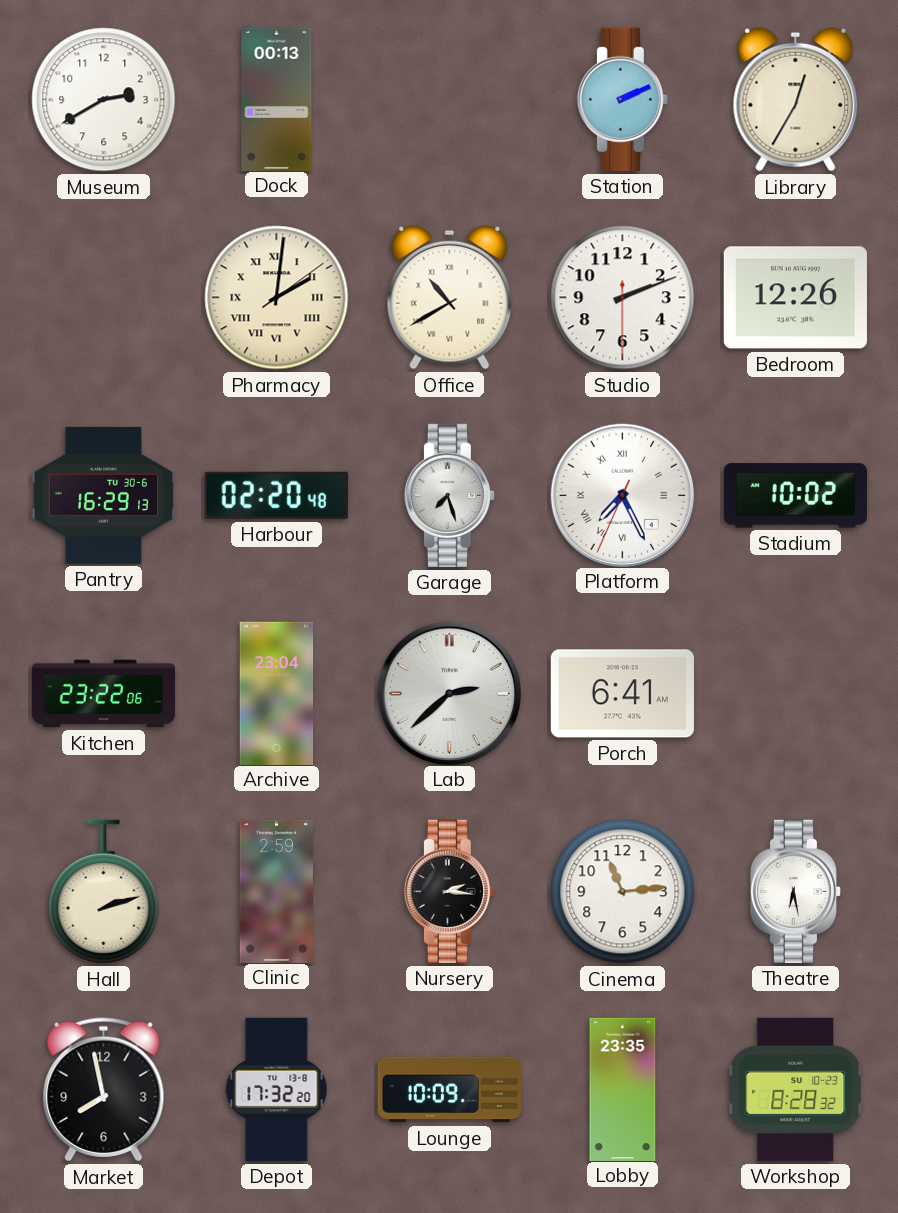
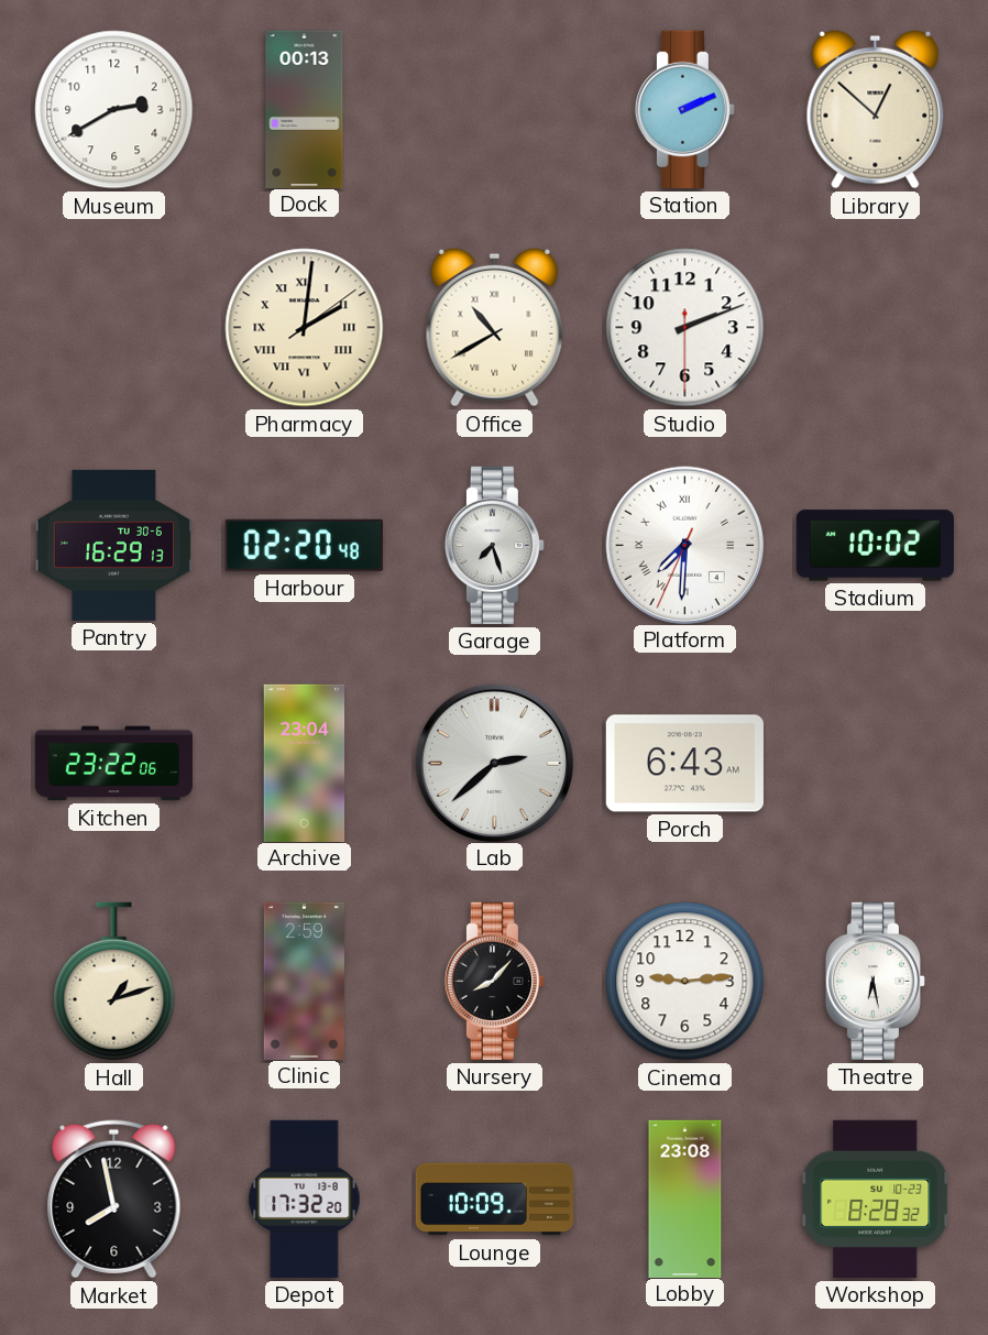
Library: 12:35 -> 12:52
Bedroom: 12:26 -> none
Platform: 7:25 -> 7:30
Porch: 6:41 -> 6:43
Hall: 2:12 -> 1:12
Nursery: 2:16 -> 8:07
Cinema: 11:14 -> 9:14
Lobby: 23:35 -> 23:08
